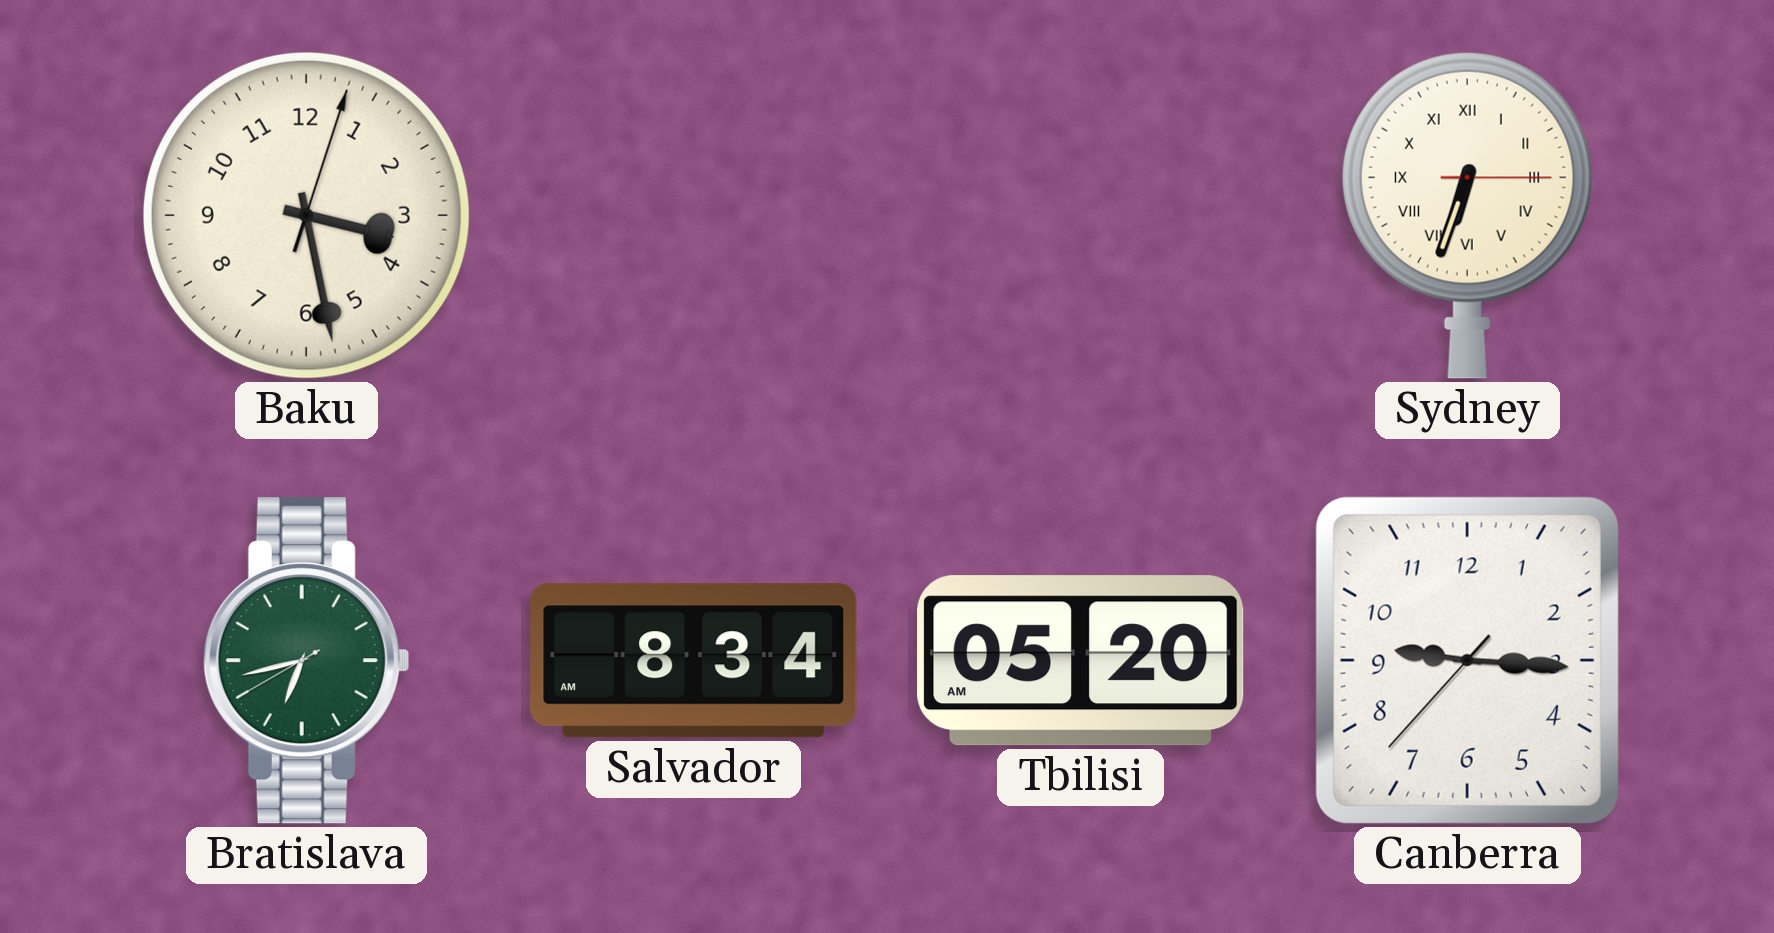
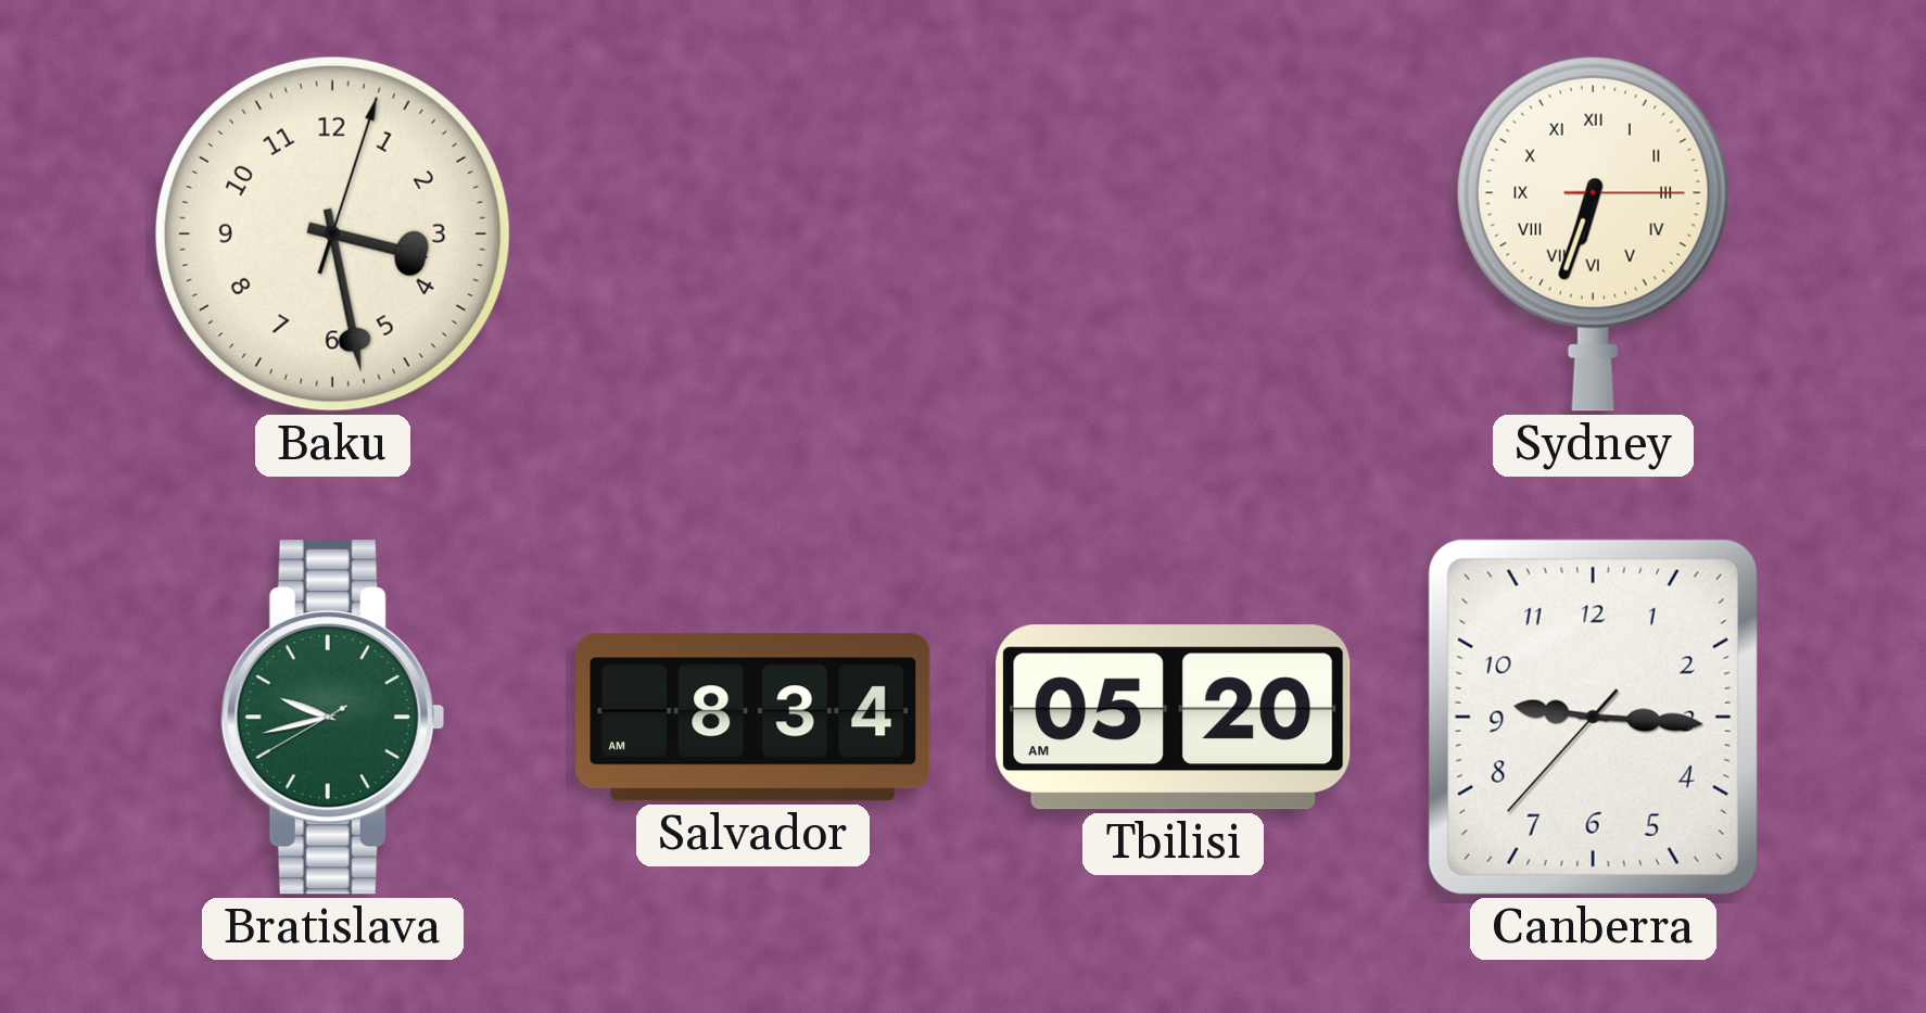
Bratislava: 6:42 -> 9:42
